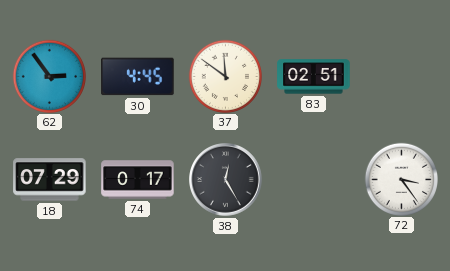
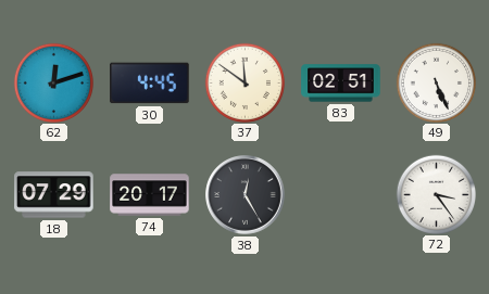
62: 2:54 -> 12:12
49: none -> 5:26
74: 0:17 -> 20:17
